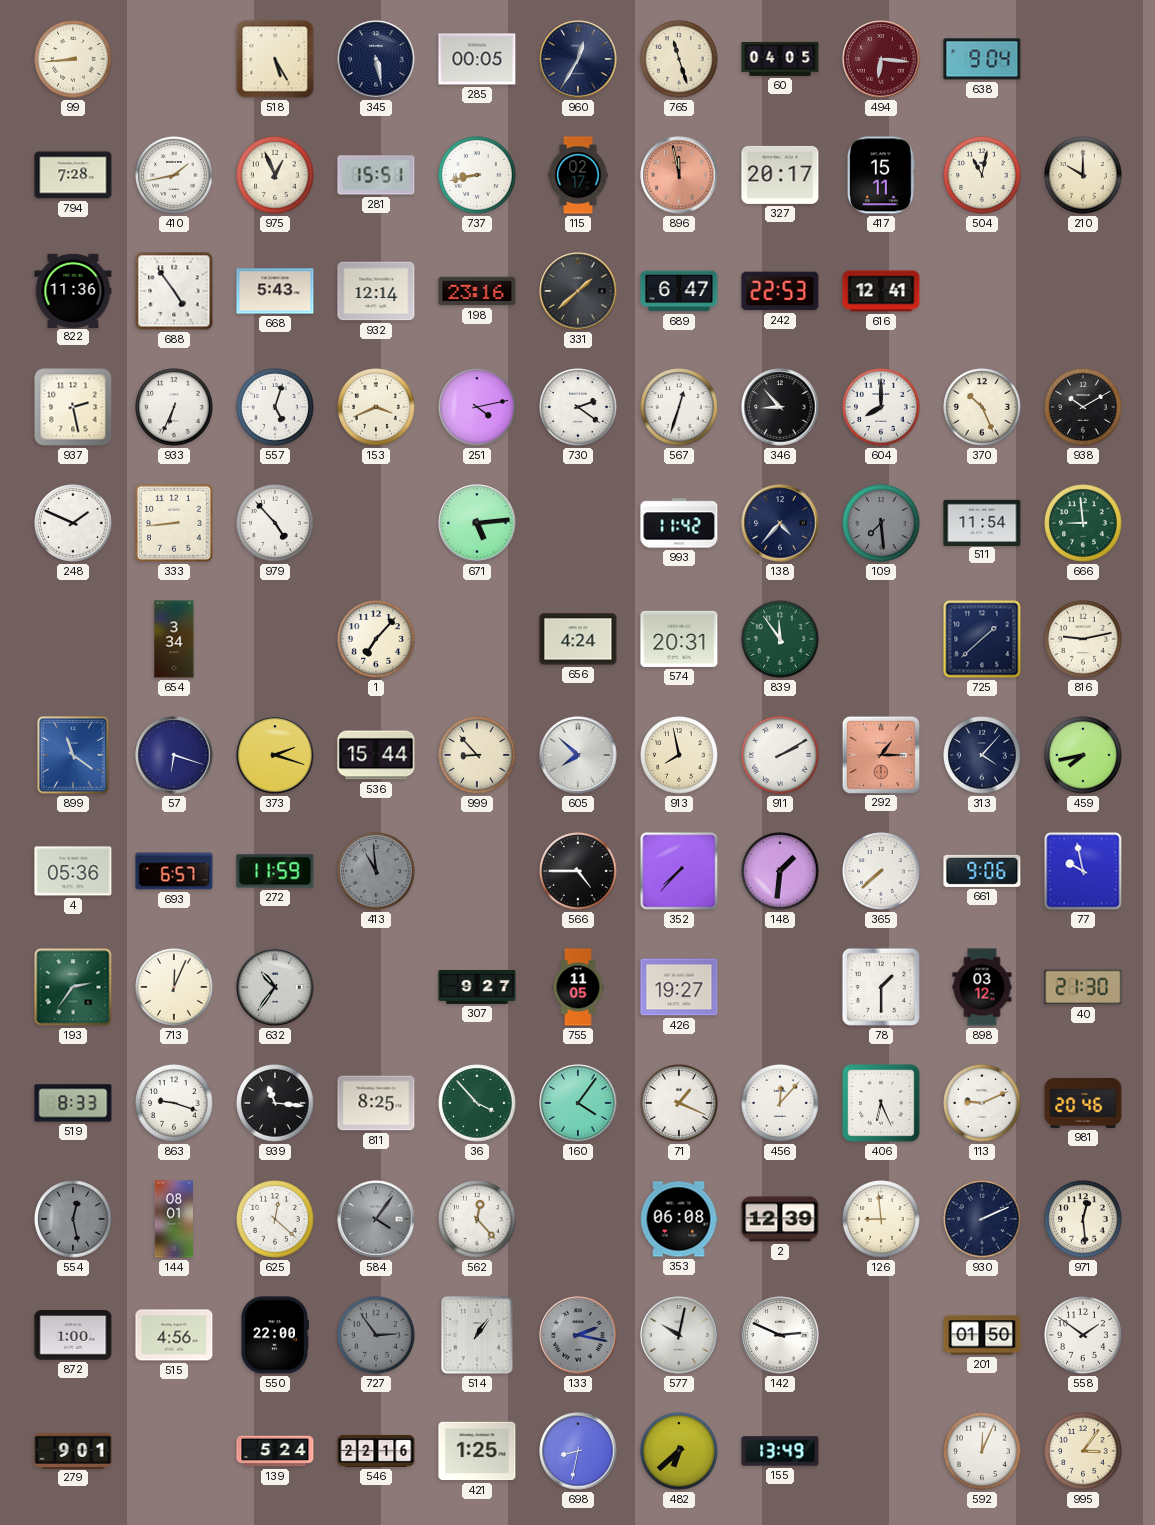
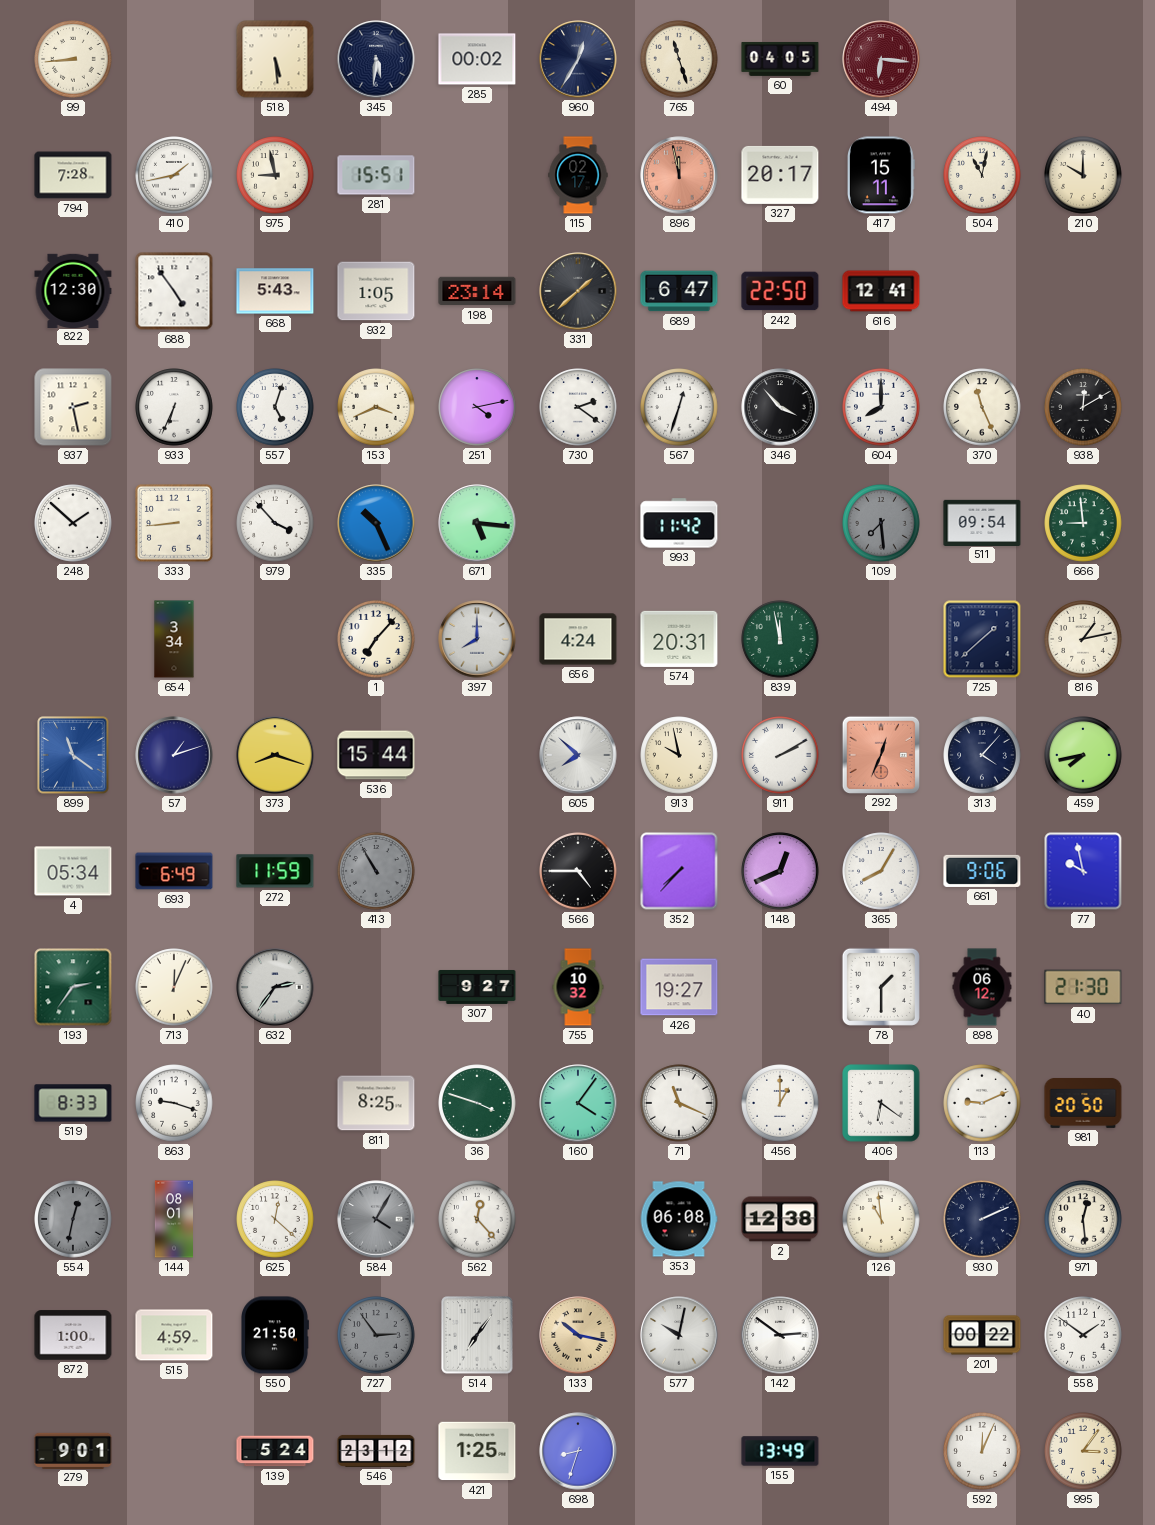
518: 5:25 -> 5:29
345: 5:28 -> 5:31
285: 00:05 -> 00:02
638: 9:04 -> none
975: 12:56 -> 8:58
737: 8:43 -> none
822: 11:36 -> 12:30
932: 12:14 -> 1:05
198: 23:16 -> 23:14
242: 22:53 -> 22:50
346: 8:53 -> 3:53
370: 10:26 -> 11:26
938: 10:10 -> 12:10
248: 1:49 -> 1:52
979: 4:53 -> 3:53
335: none -> 10:26
671: 5:14 -> 5:16
138: 4:37 -> none
511: 11:54 -> 09:54
397: none -> 8:00
839: 11:54 -> 11:58
816: 9:13 -> 1:13
57: 6:18 -> 1:12
373: 2:18 -> 8:18
999: 8:53 -> none
913: 7:58 -> 9:58
292: 1:15 -> 12:34
4: 05:36 -> 05:34
693: 6:57 -> 6:49
413: 10:59 -> 10:55
148: 1:31 -> 12:41
365: 7:38 -> 8:05
632: 10:36 -> 2:36
755: 11:05 -> 10:32
898: 03:12 -> 06:12
939: 11:16 -> none
36: 3:53 -> 3:48
71: 1:19 -> 11:19
456: 12:07 -> 1:00
406: 6:26 -> 6:21
981: 20:46 -> 20:50
554: 12:28 -> 12:32
584: 4:06 -> 4:05
2: 12:39 -> 12:38
126: 8:59 -> 10:59
515: 4:56 -> 4:59
550: 22:00 -> 21:50
514: 1:06 -> 7:06
133: 2:17 -> 10:17
133 dial: grey -> champagne
142: 2:49 -> 2:51
201: 01:50 -> 00:22
546: 22:16 -> 23:12
698: 8:32 -> 8:33
482: 6:38 -> none
